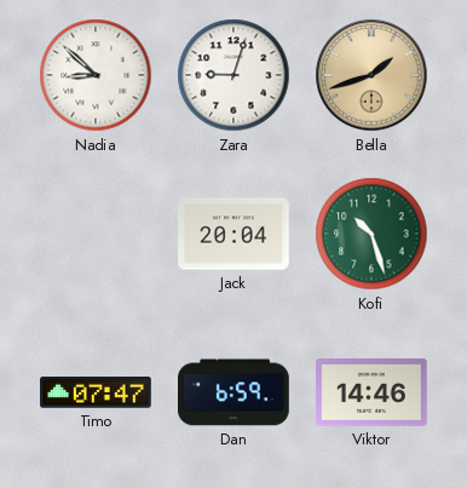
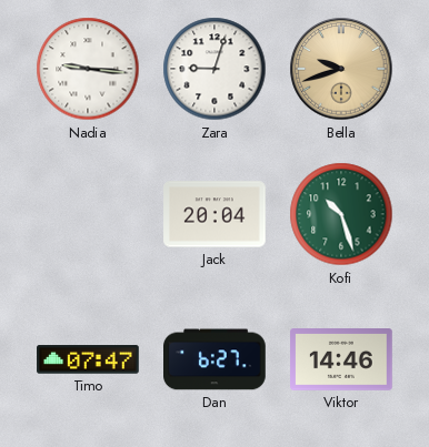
Nadia: 8:52 -> 9:16
Bella: 1:42 -> 9:42
Dan: 6:59 -> 6:27
